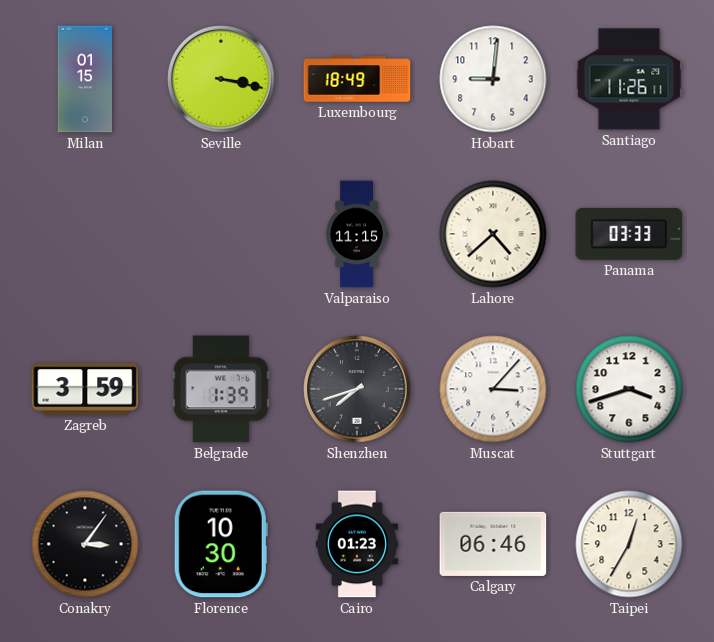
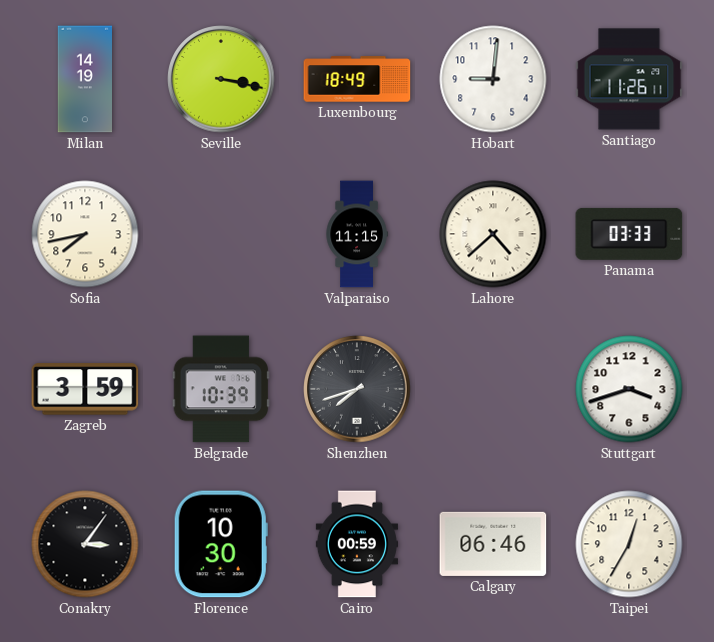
Milan: 01:15 -> 14:19
Sofia: none -> 7:43
Belgrade: 1:39 -> 10:39
Muscat: 3:07 -> none
Cairo: 01:23 -> 00:59
